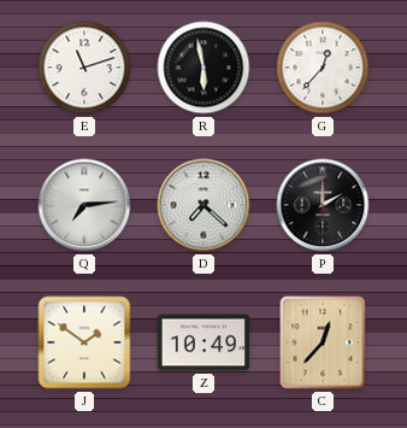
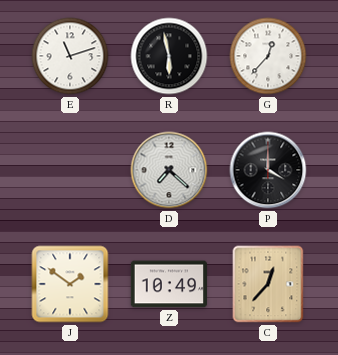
Q: 7:14 -> none
P: 2:00 -> 4:00
